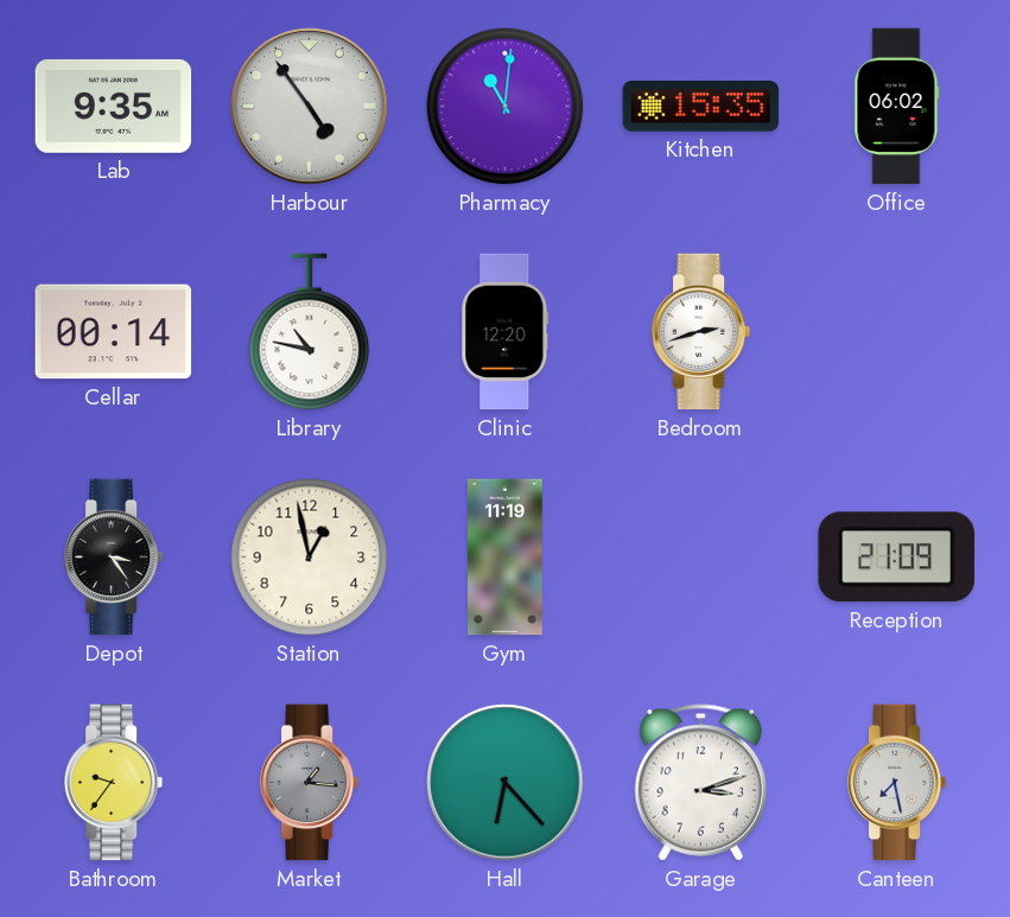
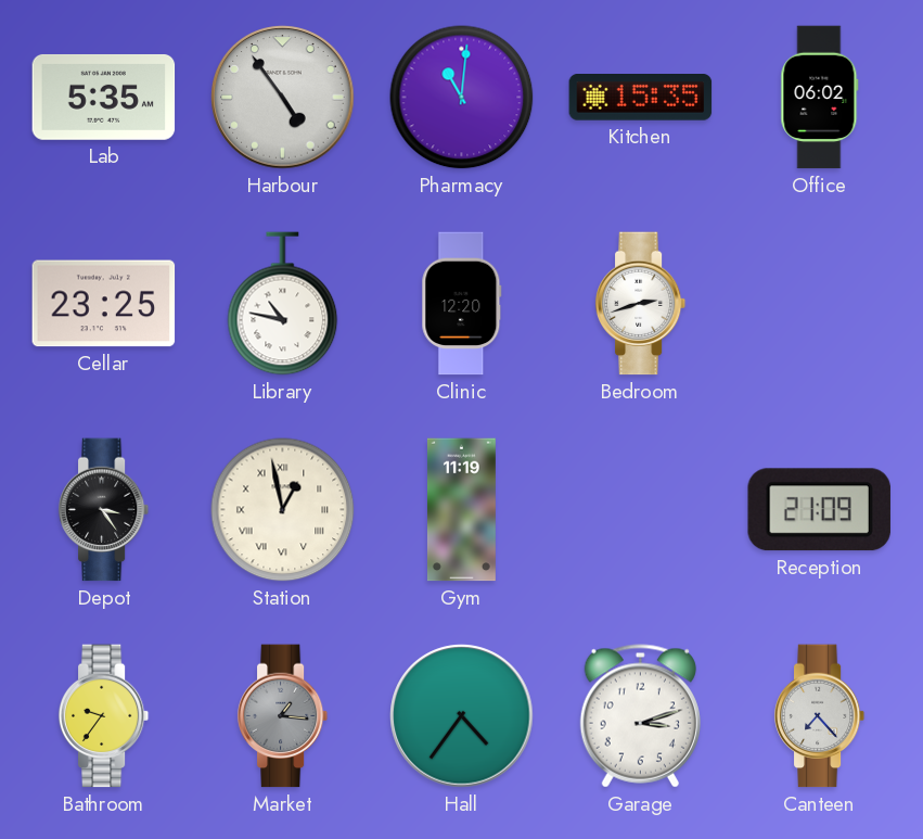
Lab: 9:35 -> 5:35
Cellar: 00:14 -> 23:25
Station numerals: Arabic -> Roman
Hall: 6:23 -> 4:36
Canteen: 7:28 -> 7:23
